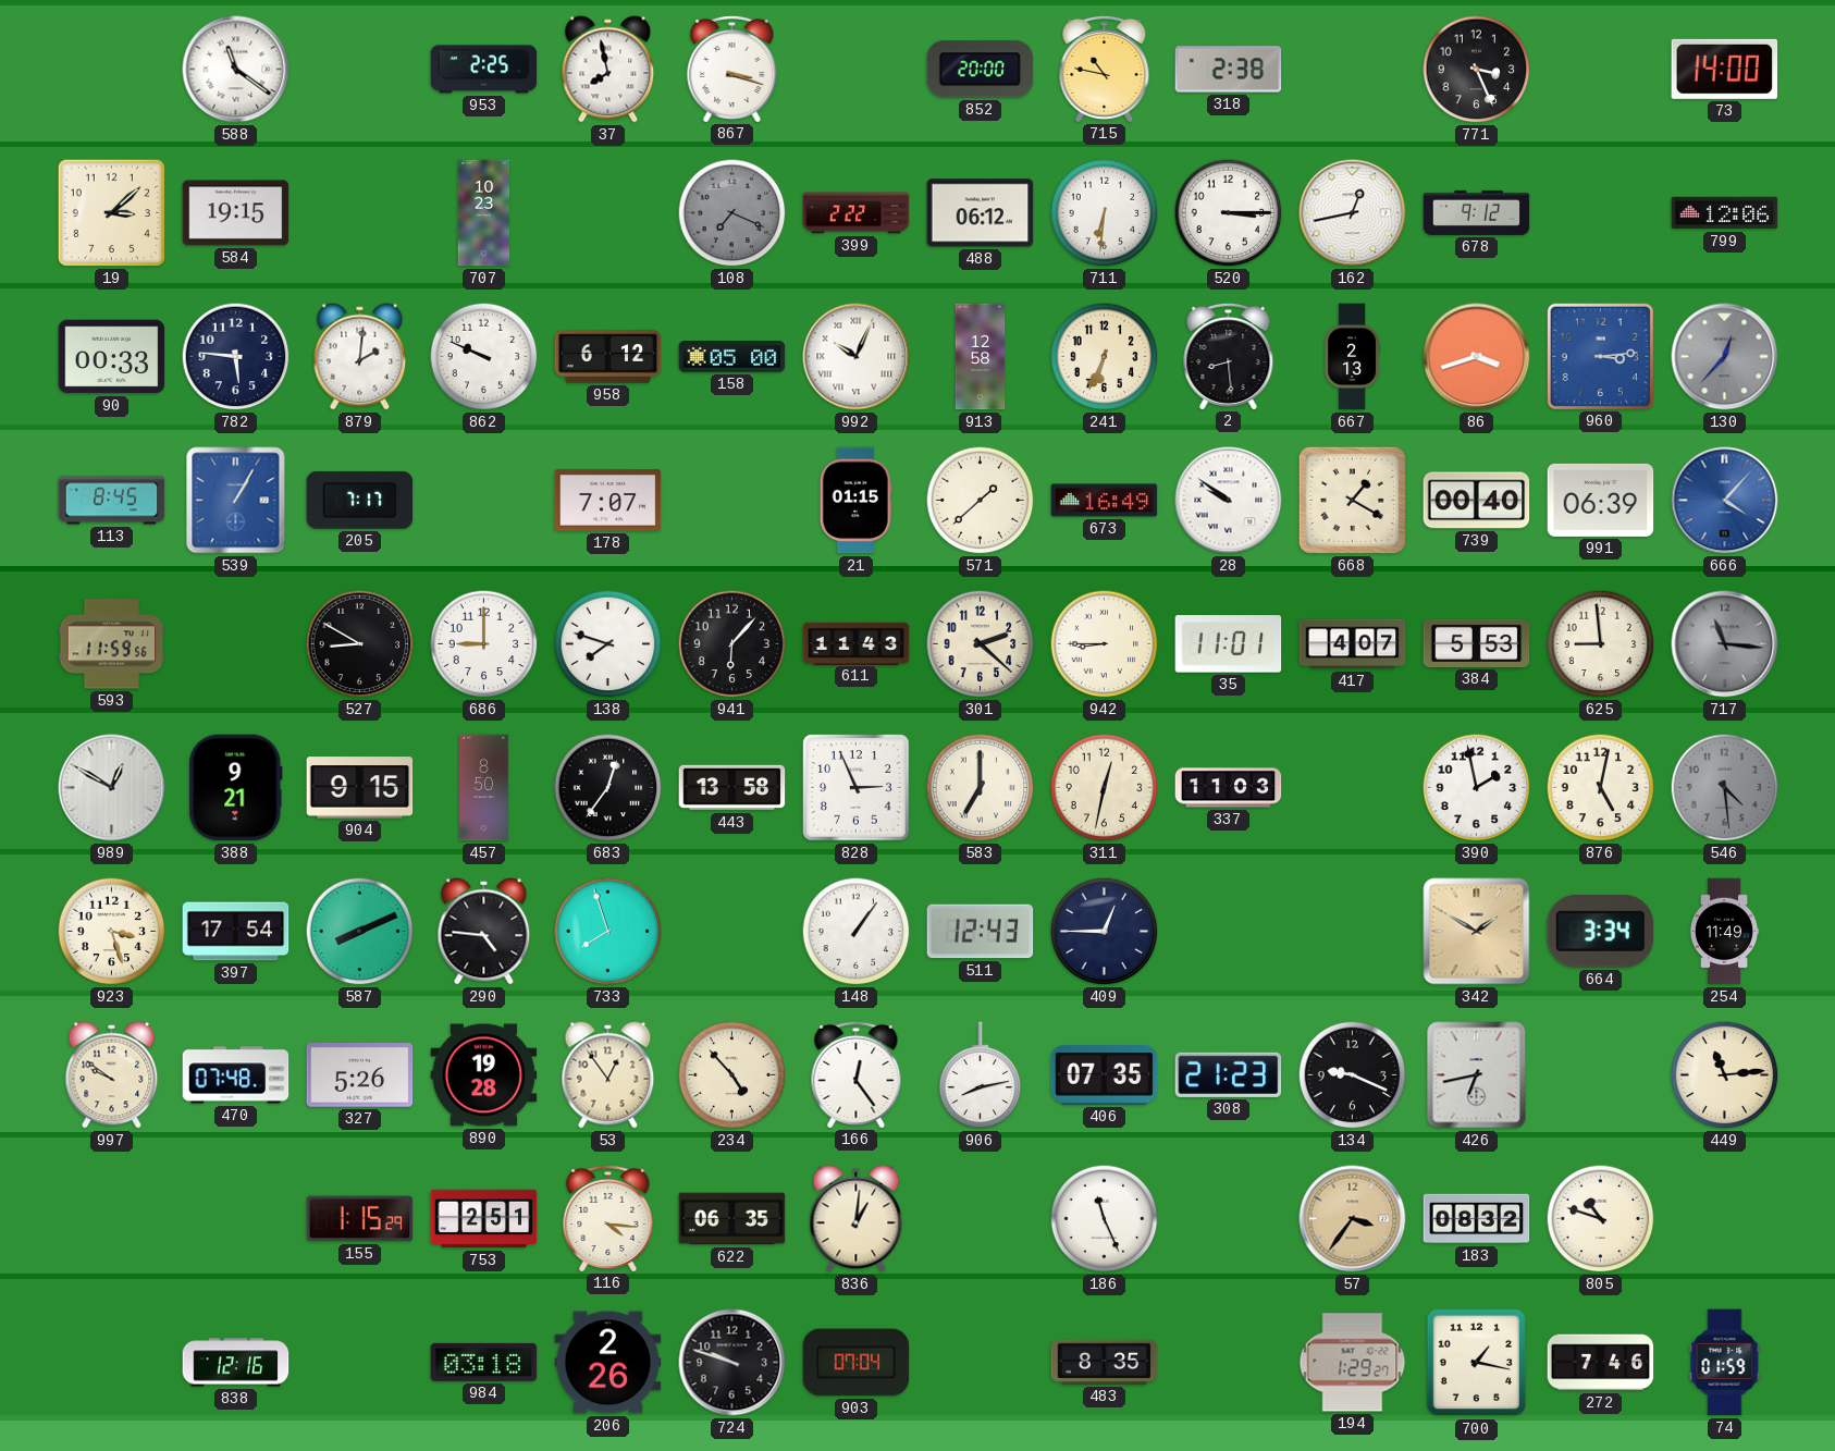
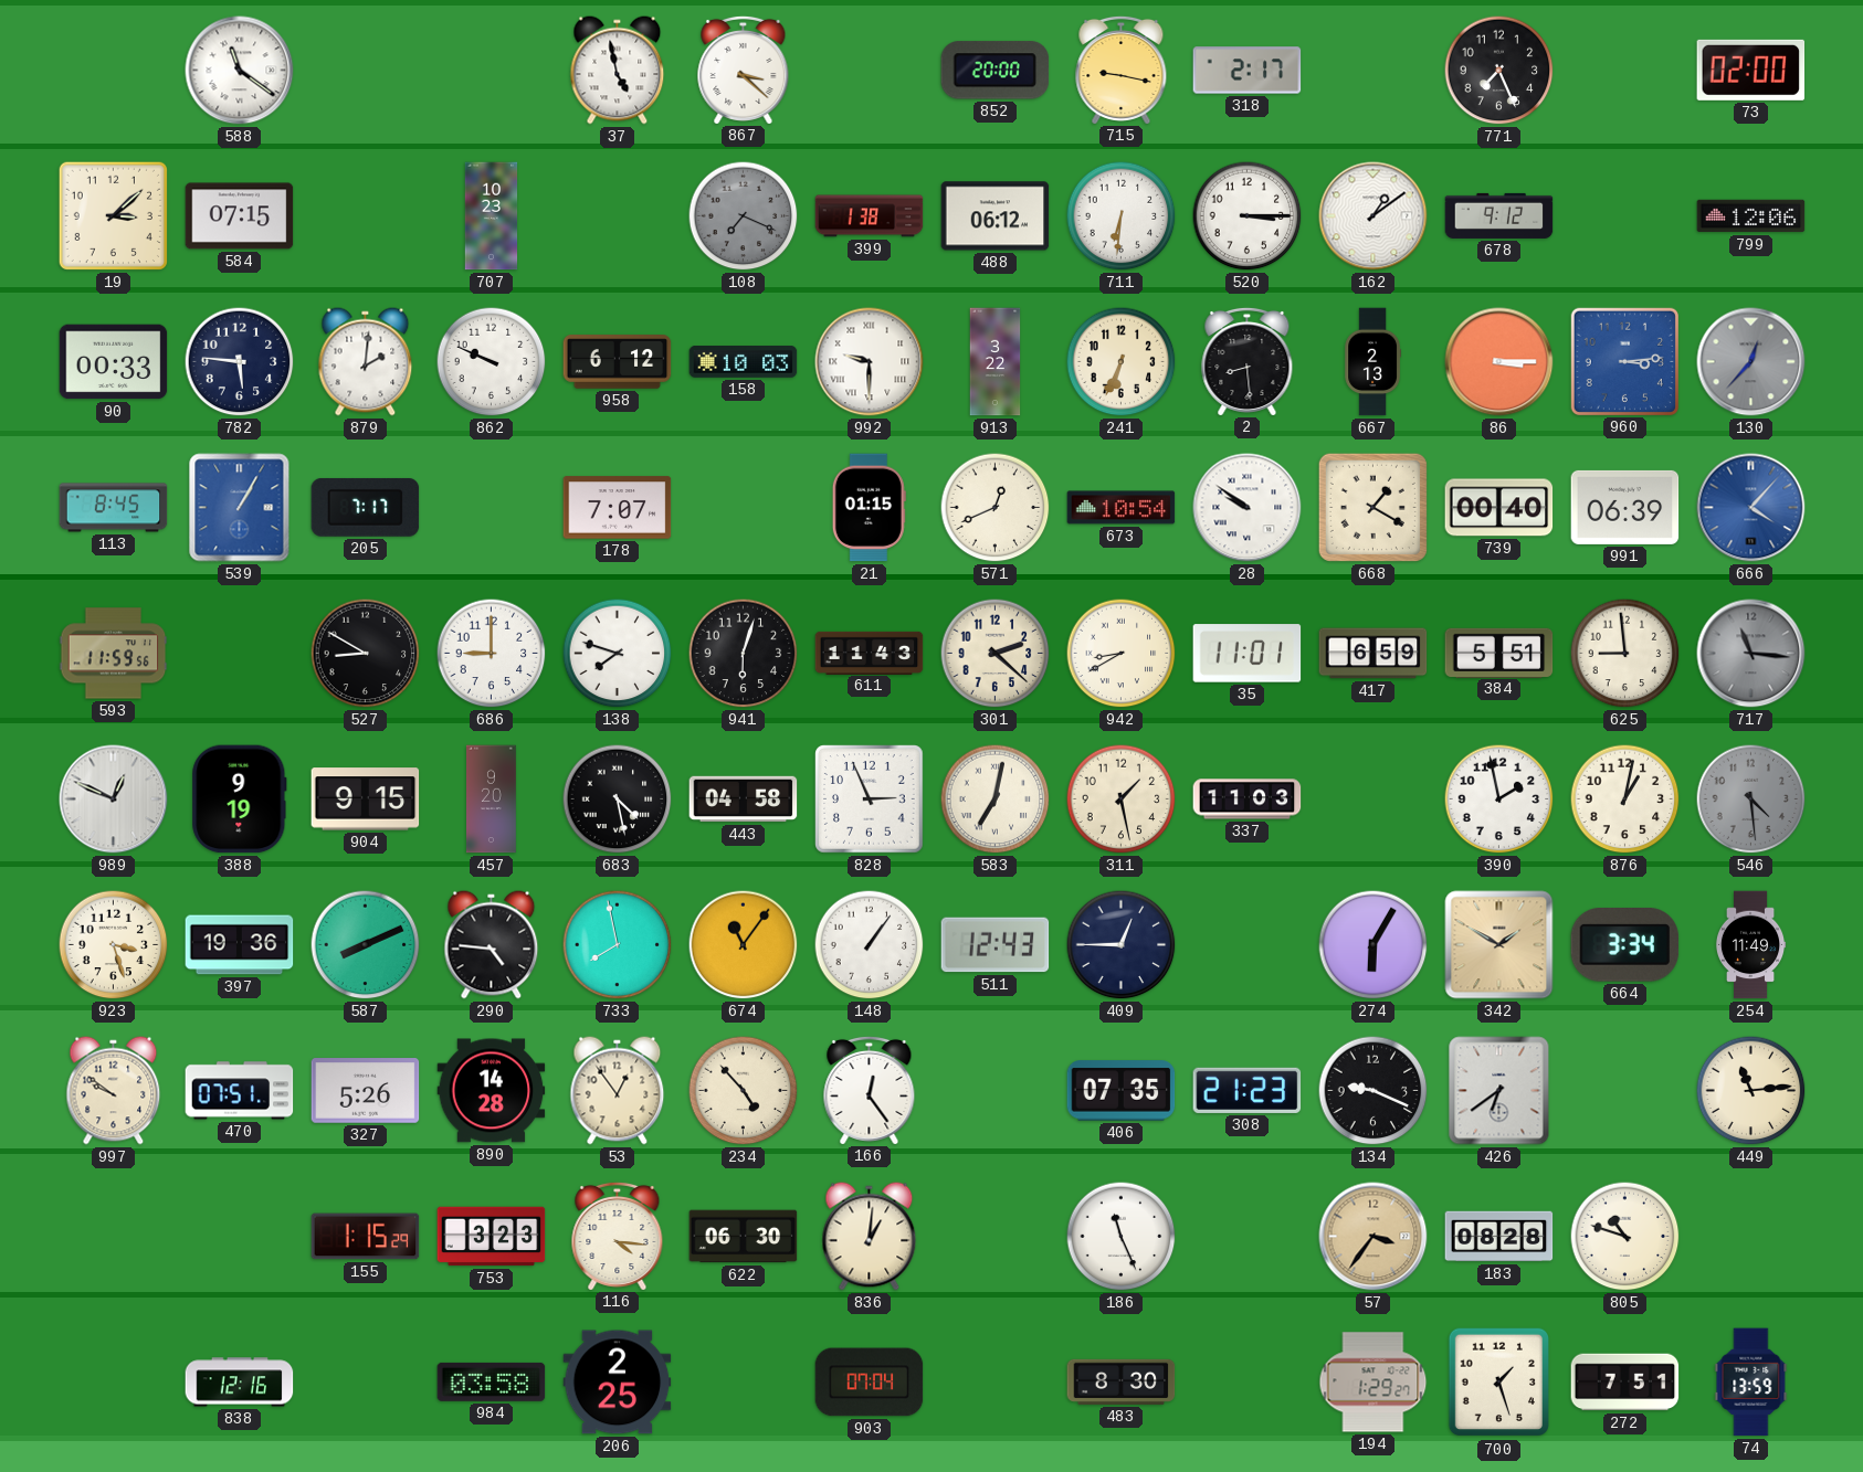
953: 2:25 -> none
37: 7:58 -> 4:58
867: 3:18 -> 3:22
715: 10:47 -> 9:17
318: 2:38 -> 2:17
771: 3:26 -> 7:26
73: 14:00 -> 02:00
584: 19:15 -> 07:15
399: 2:22 -> 1:38
162: 12:43 -> 1:09
158: 05:00 -> 10:03
992: 10:04 -> 9:30
913: 12:58 -> 3:22
86: 3:42 -> 3:15
571: 1:38 -> 12:41
673: 16:49 -> 10:54
941: 6:07 -> 6:03
942: 8:45 -> 8:40
417: 4:07 -> 6:59
384: 5:53 -> 5:51
989: 12:50 -> 12:49
388: 9:21 -> 9:19
457: 8:50 -> 9:20
683: 12:36 -> 4:28
443: 13:58 -> 04:58
583: 7:00 -> 7:02
311: 12:32 -> 1:28
876: 5:02 -> 1:02
397: 17:54 -> 19:36
733: 7:57 -> 7:58
674: none -> 11:06
274: none -> 6:05
470: 07:48 -> 07:51
890: 19:28 -> 14:28
906: 8:13 -> none
426: 6:43 -> 6:39
753: 2:51 -> 3:23
622: 06:35 -> 06:30
183: 08:32 -> 08:28
984: 03:18 -> 03:58
206: 2:26 -> 2:25
724: 9:48 -> none
483: 8:35 -> 8:30
700: 1:17 -> 1:27
272: 7:46 -> 7:51
74: 01:59 -> 13:59
